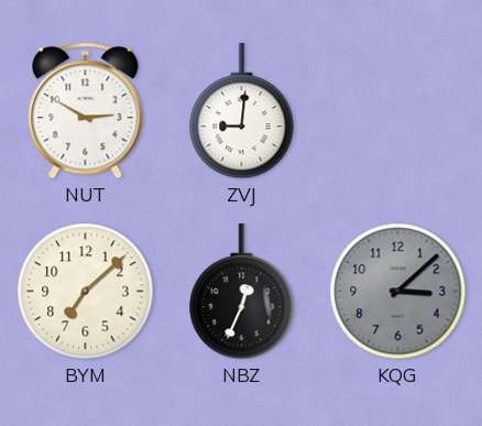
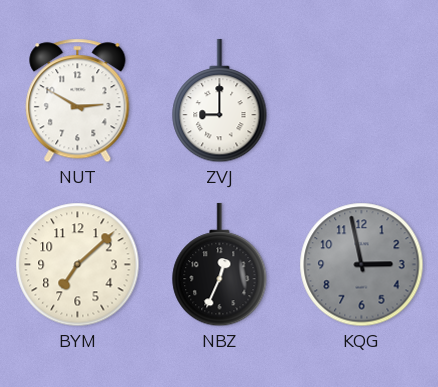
ZVJ: 9:01 -> 9:00
KQG: 3:08 -> 2:58
